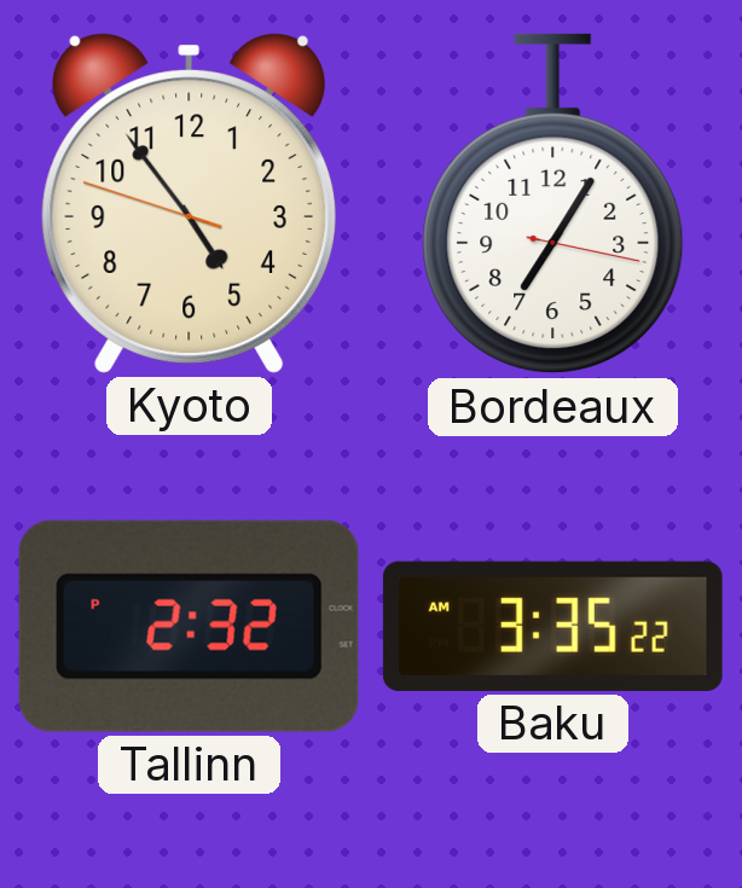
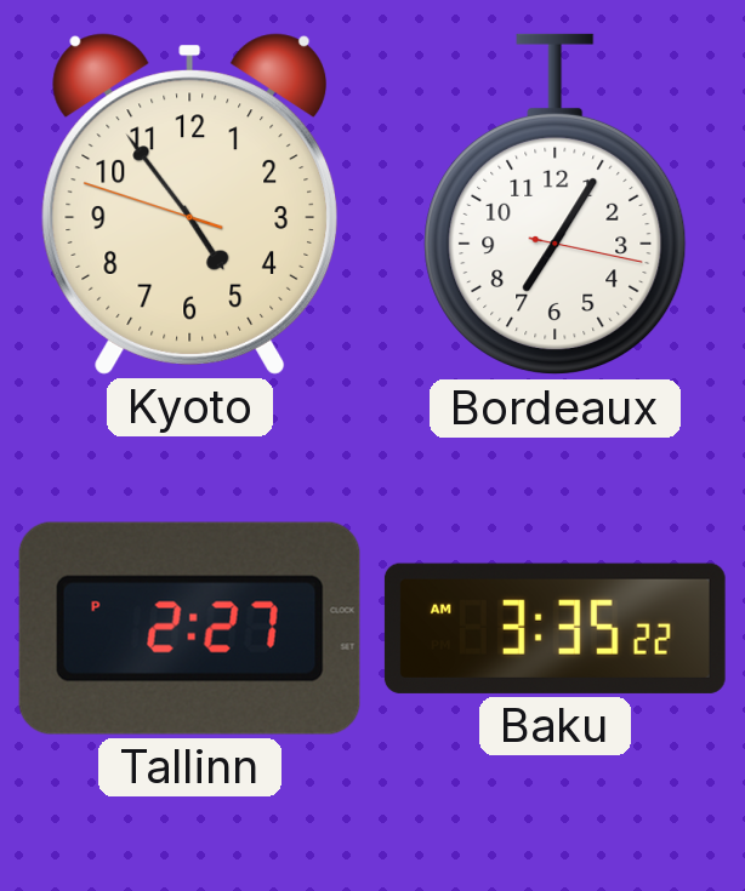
Tallinn: 2:32 -> 2:27
